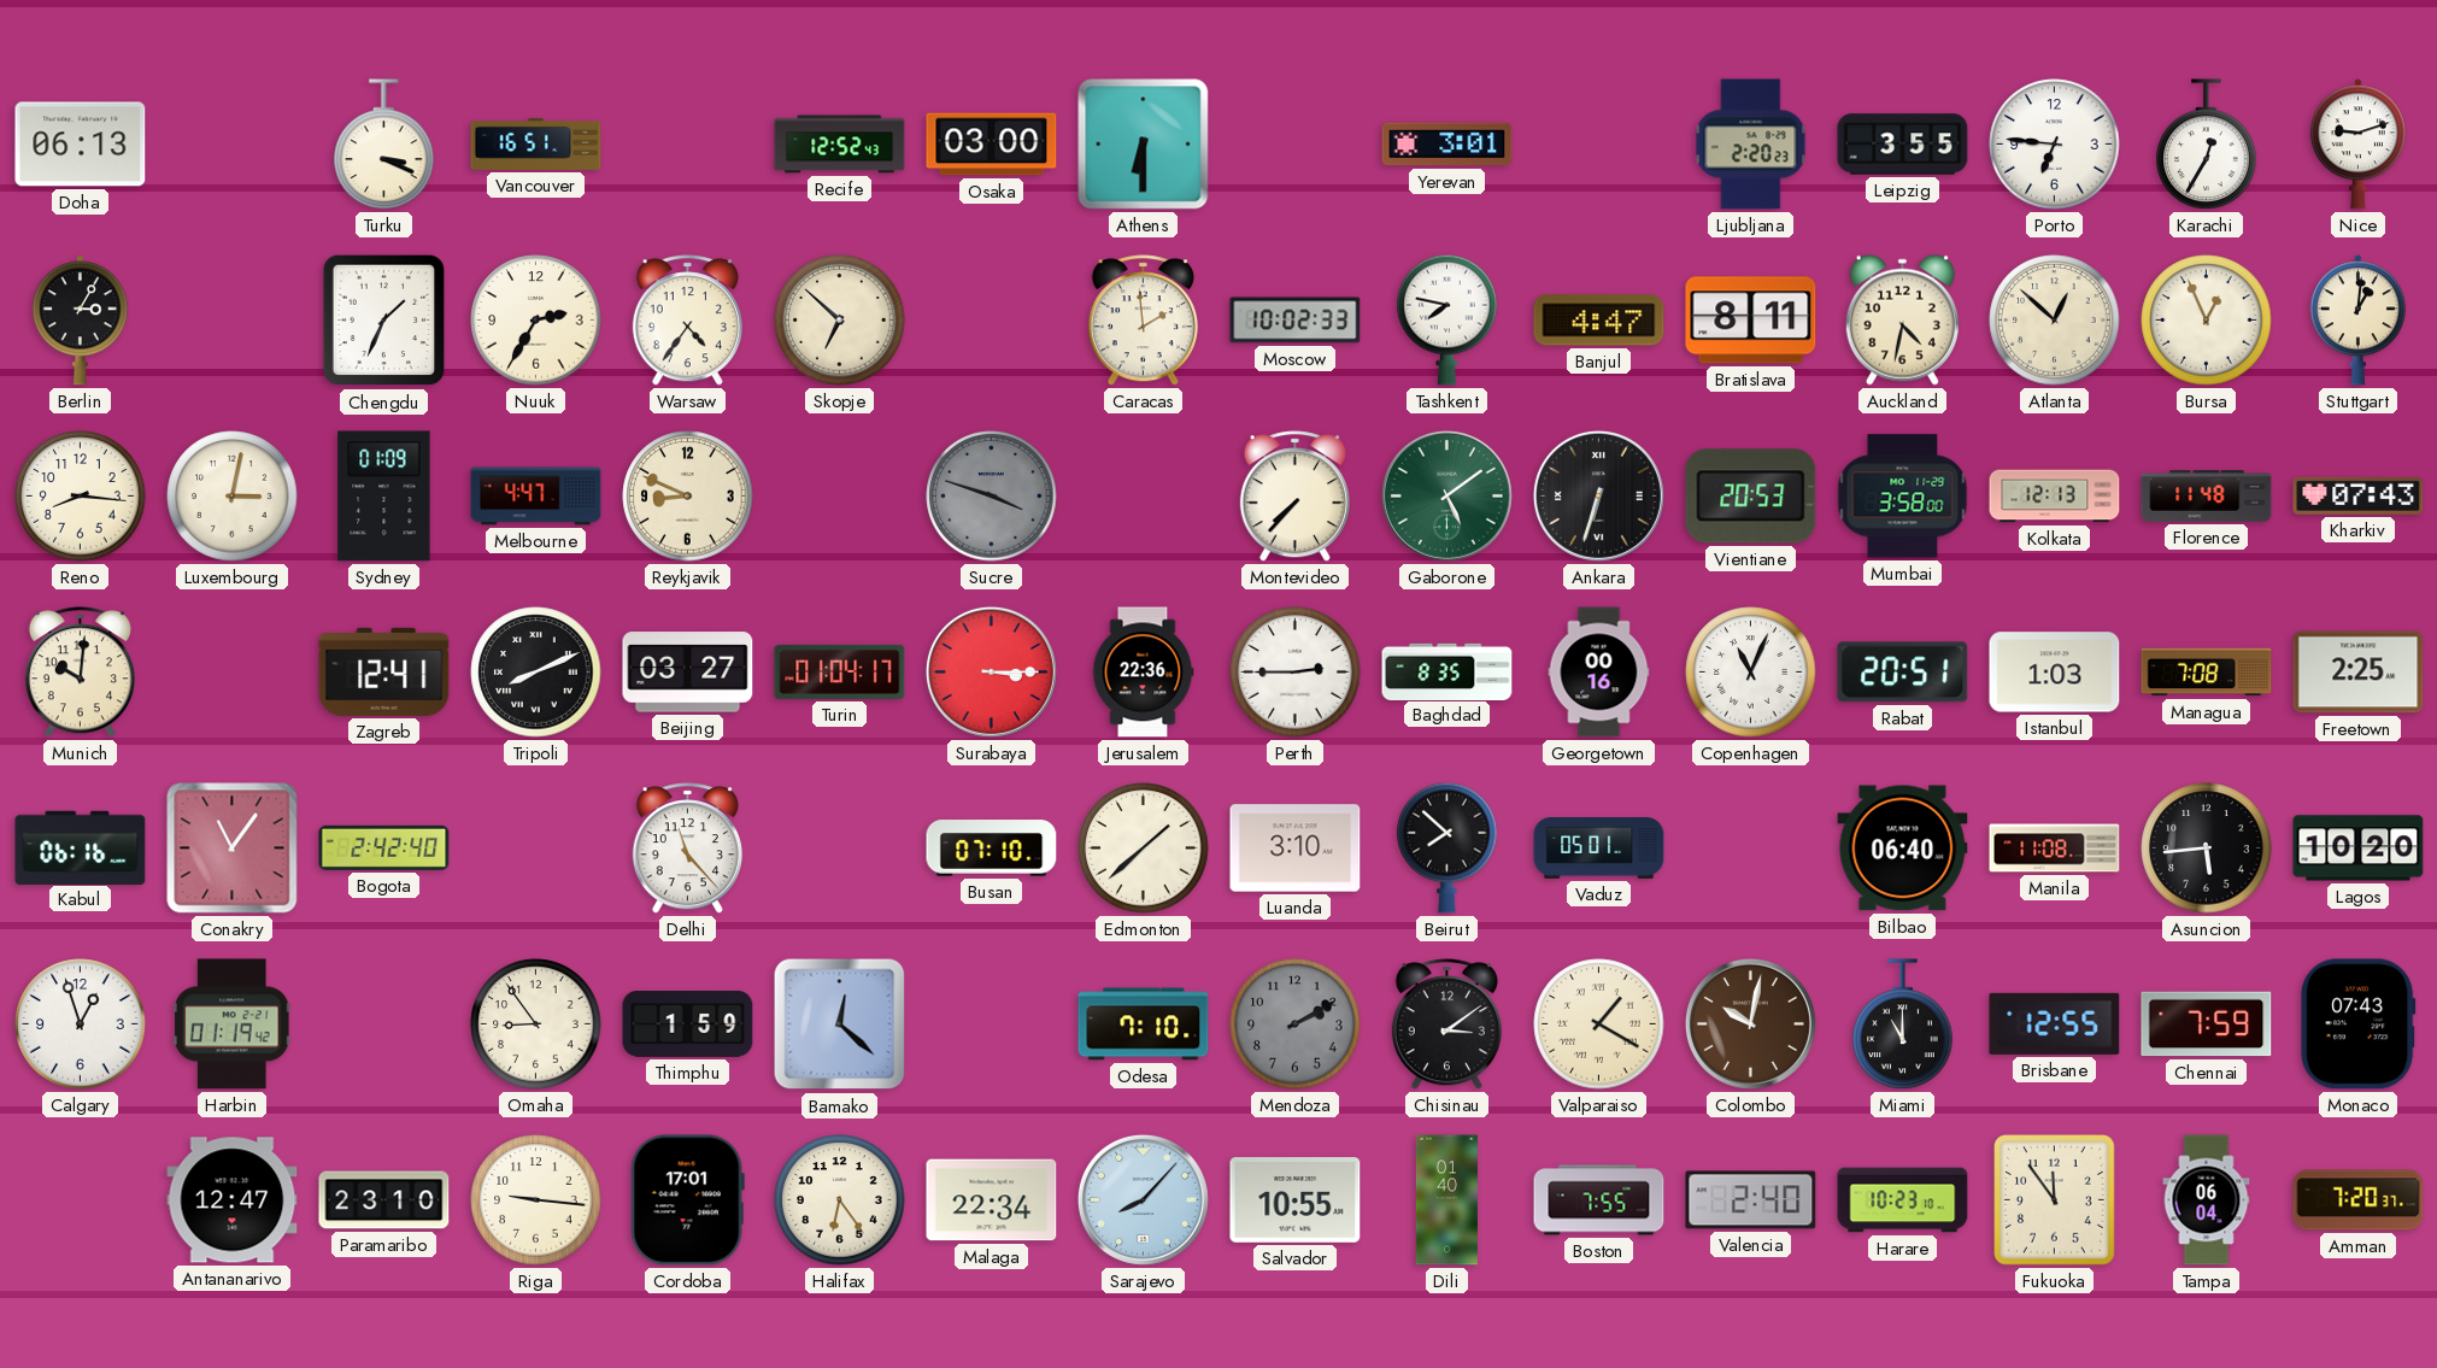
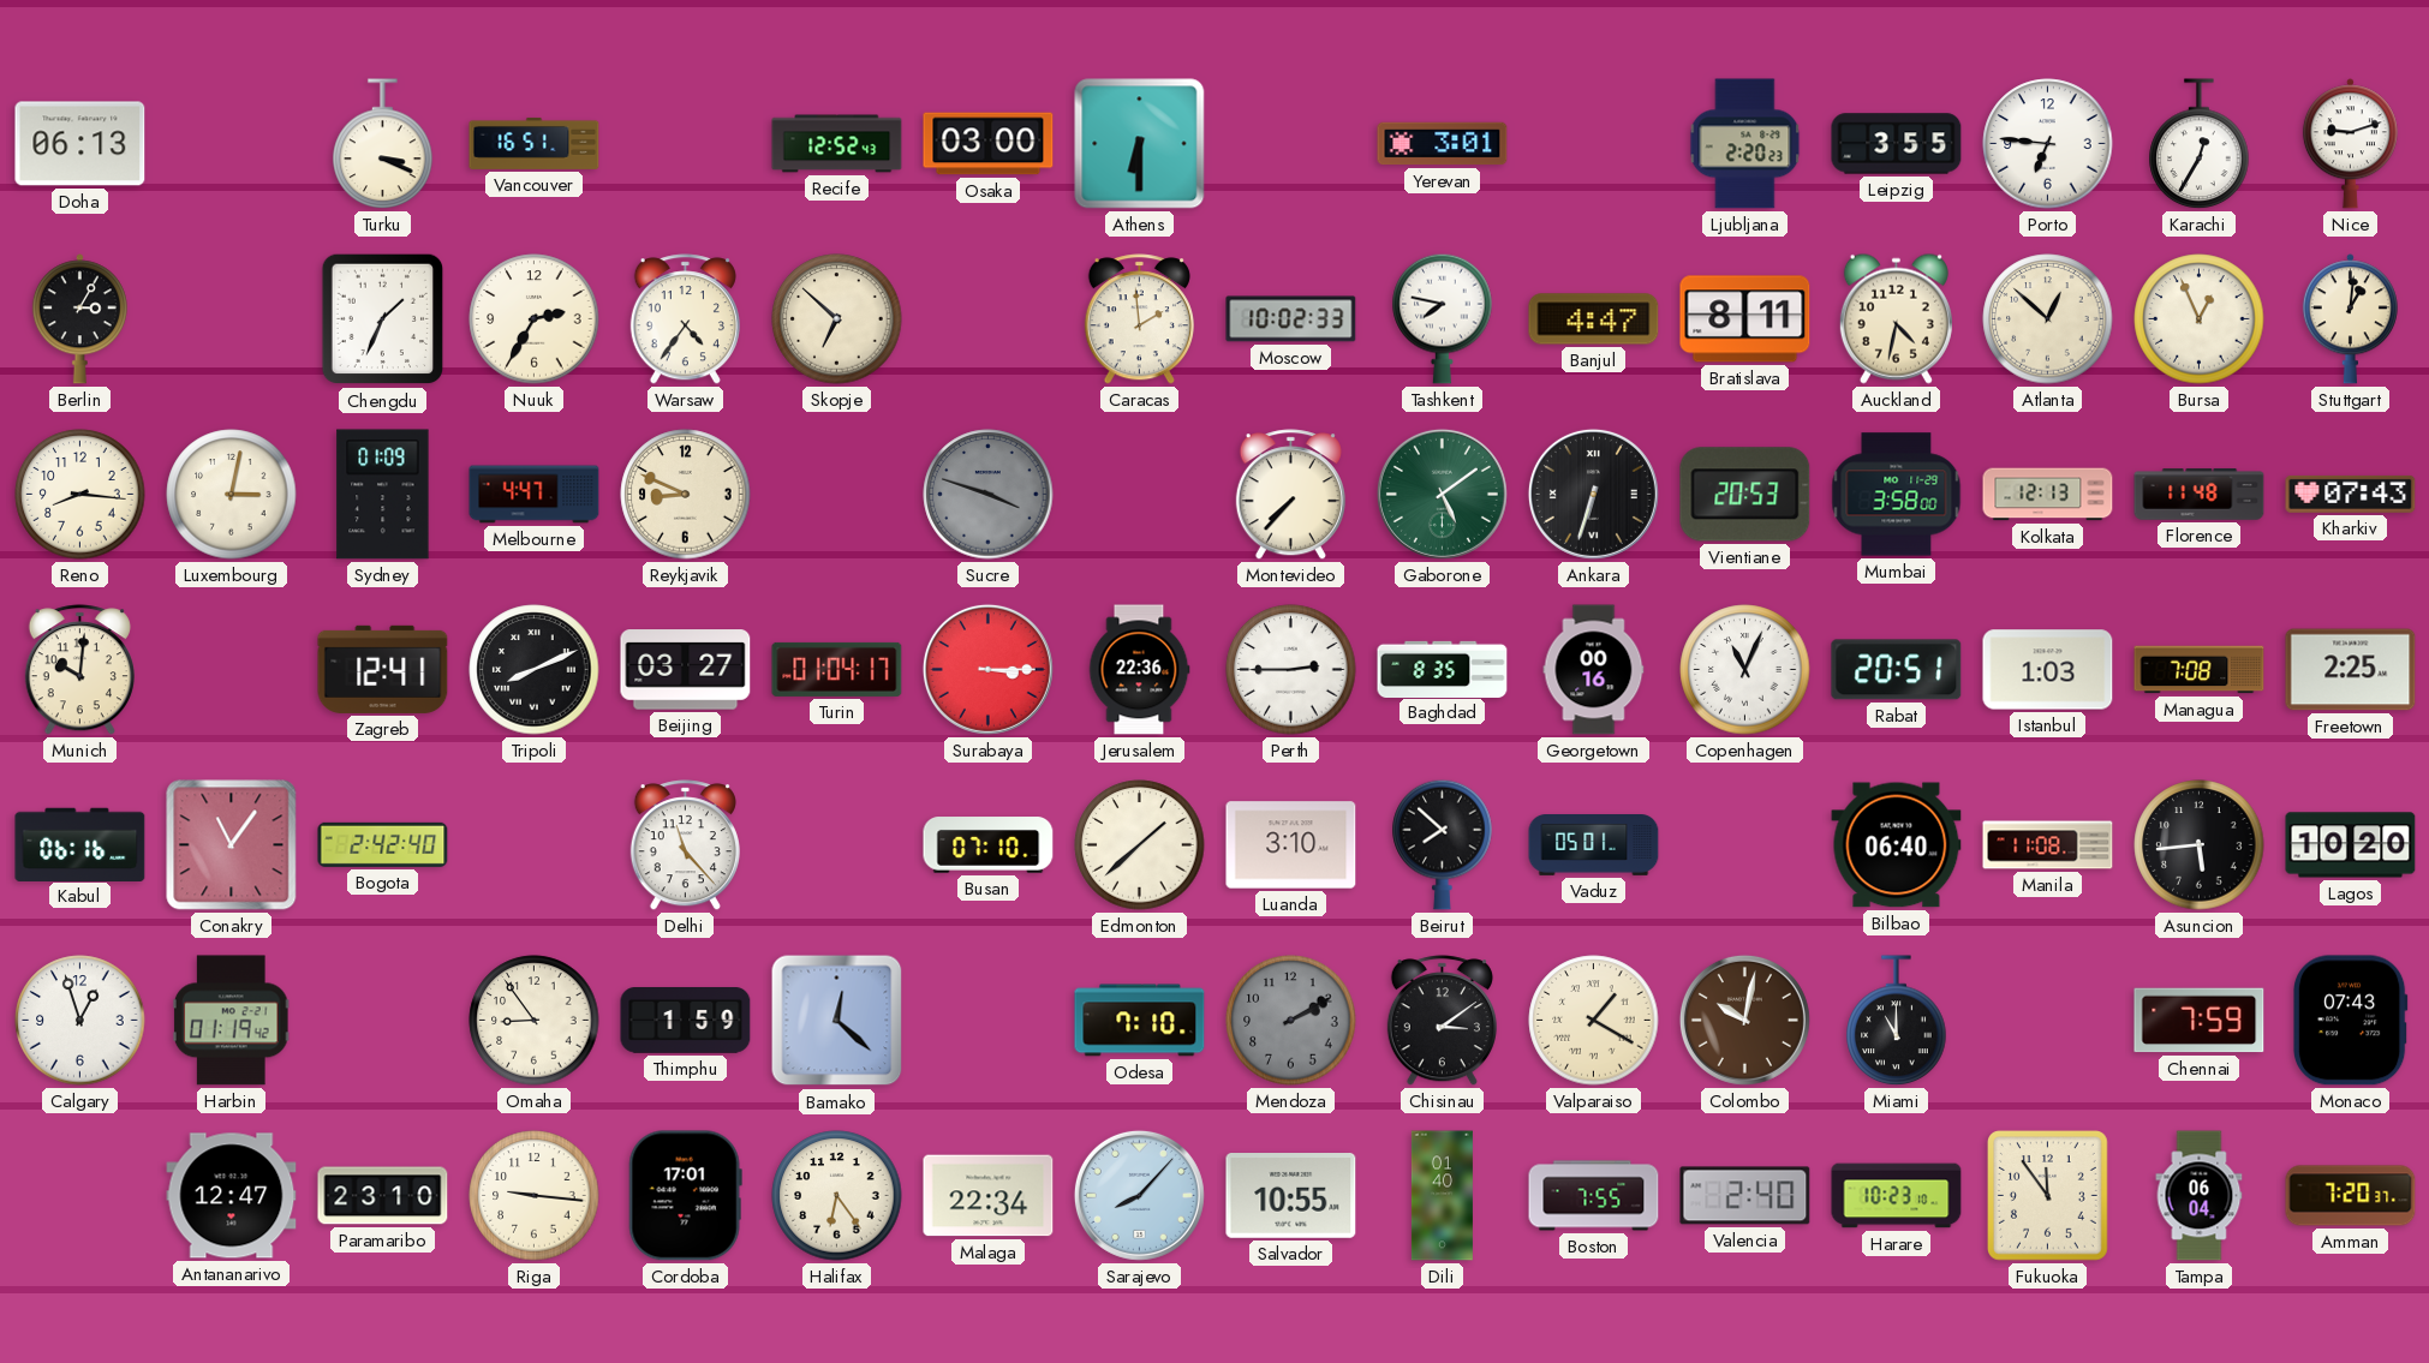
Brisbane: 12:55 -> none
